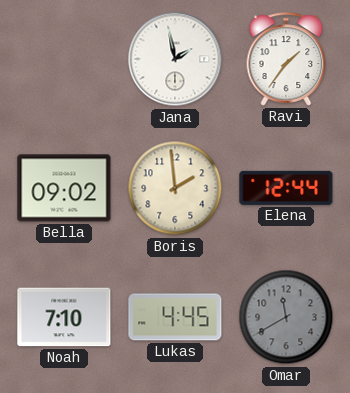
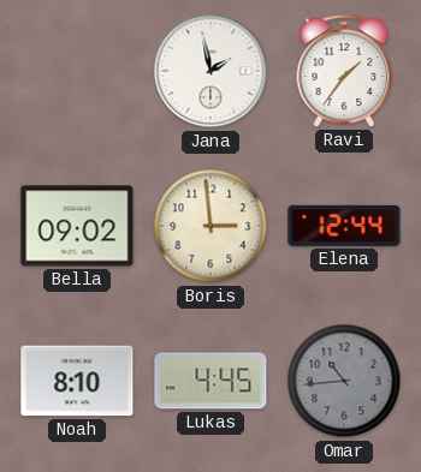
Boris: 1:59 -> 2:59
Noah: 7:10 -> 8:10
Omar: 11:40 -> 10:44
